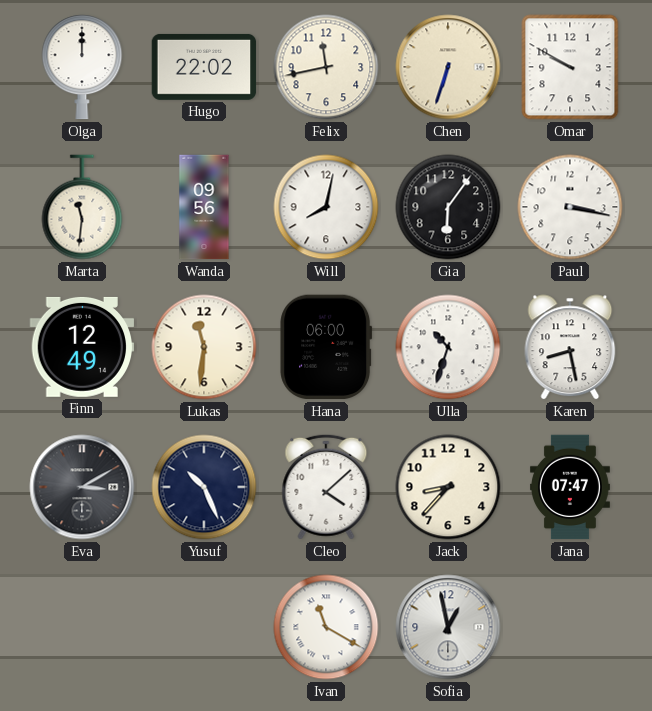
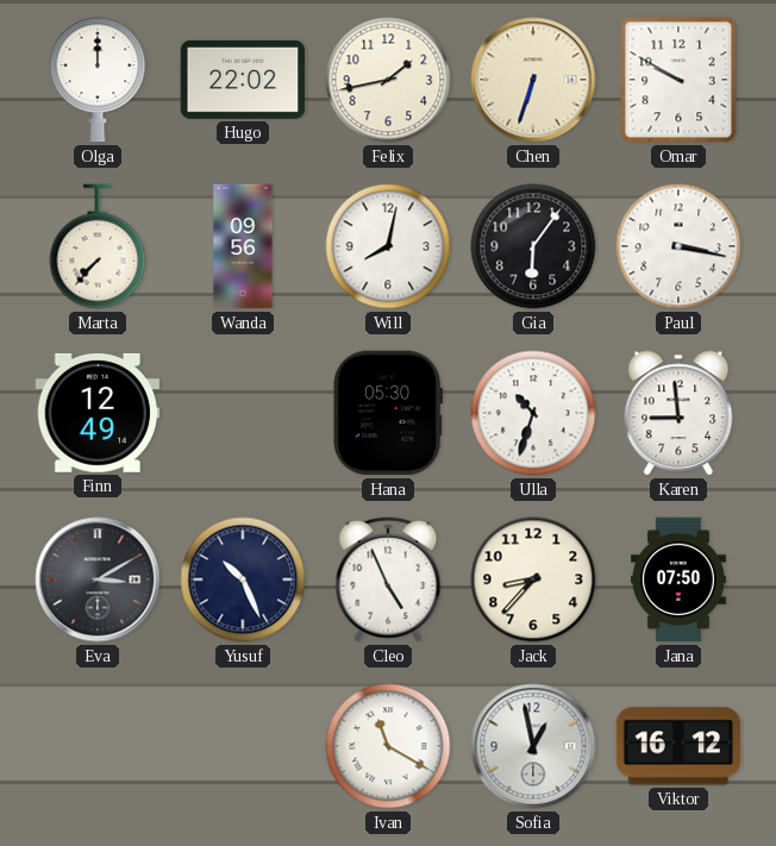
Felix: 11:43 -> 1:43
Marta: 11:31 -> 7:37
Lukas: 11:31 -> none
Hana: 06:00 -> 05:30
Karen: 8:28 -> 8:59
Cleo: 4:08 -> 4:56
Jana: 07:47 -> 07:50
Viktor: none -> 16:12
